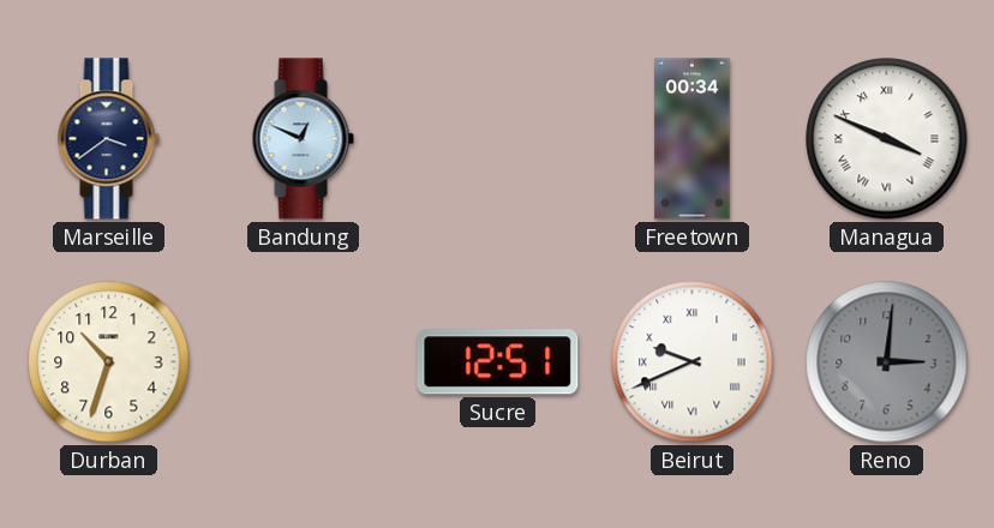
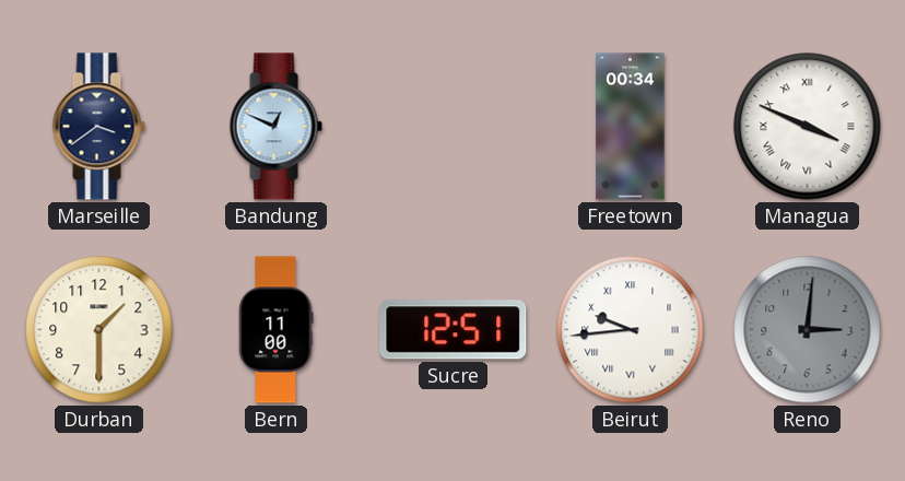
Durban: 10:33 -> 1:30
Bern: none -> 11:00
Beirut: 9:41 -> 9:44
